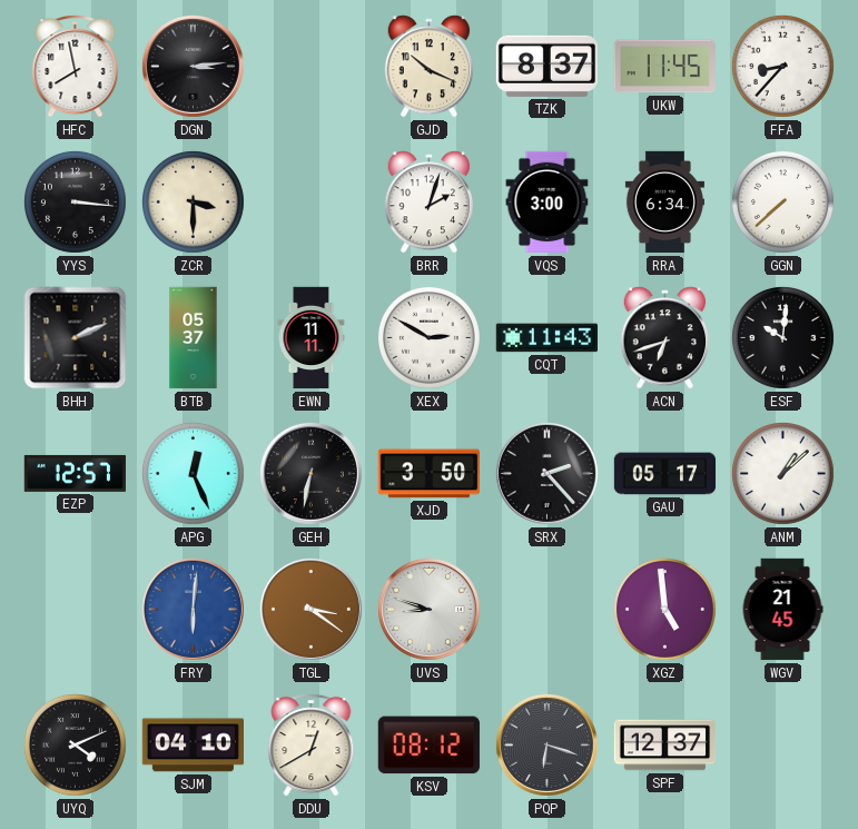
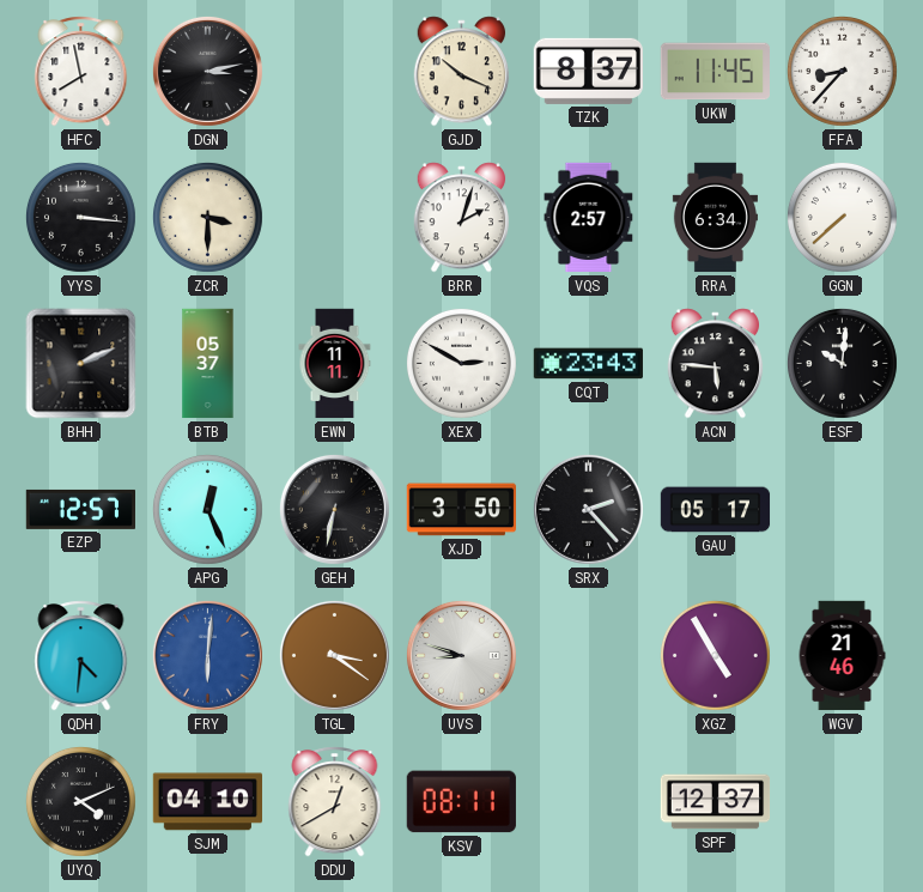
DGN: 3:14 -> 3:13
VQS: 3:00 -> 2:57
CQT: 11:43 -> 23:43
ACN: 6:42 -> 5:46
ANM: 1:08 -> none
QDH: none -> 4:31
XGZ: 4:59 -> 4:55
WGV: 21:45 -> 21:46
KSV: 08:12 -> 08:11
PQP: 6:18 -> none
